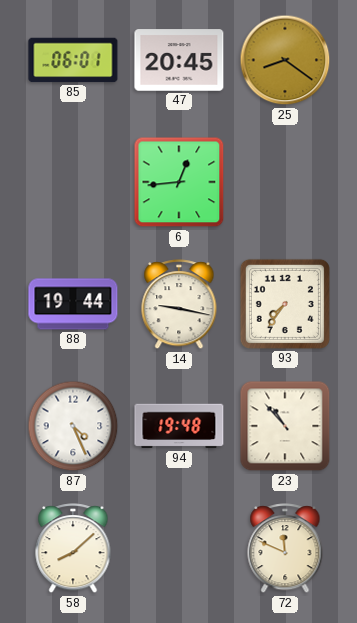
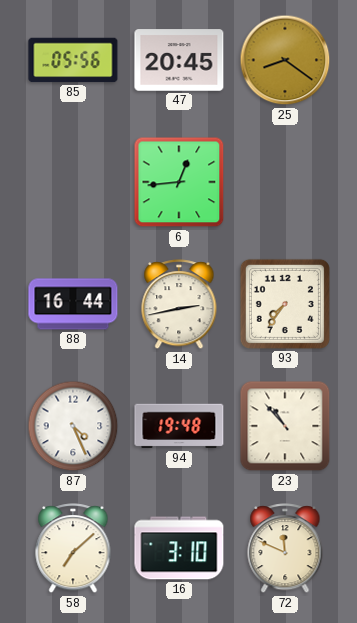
85: 06:01 -> 05:56
88: 19:44 -> 16:44
14: 9:17 -> 2:43
58: 8:08 -> 7:08
16: none -> 3:10
